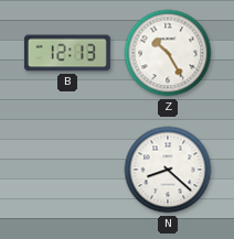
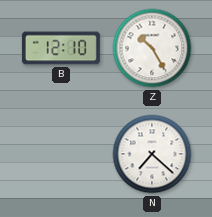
B: 12:13 -> 12:10
N: 8:22 -> 7:22
